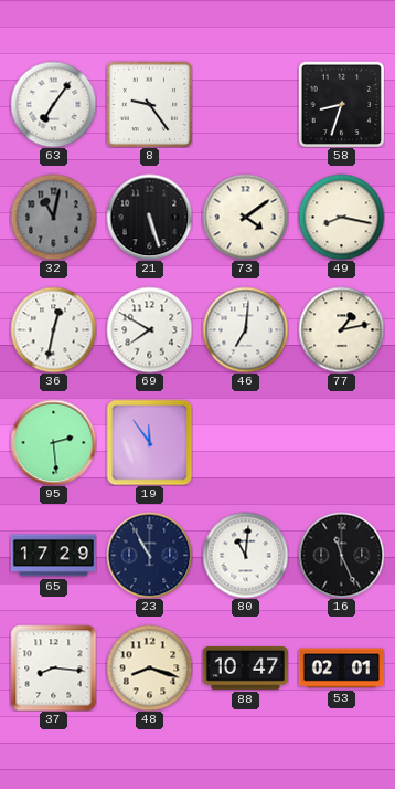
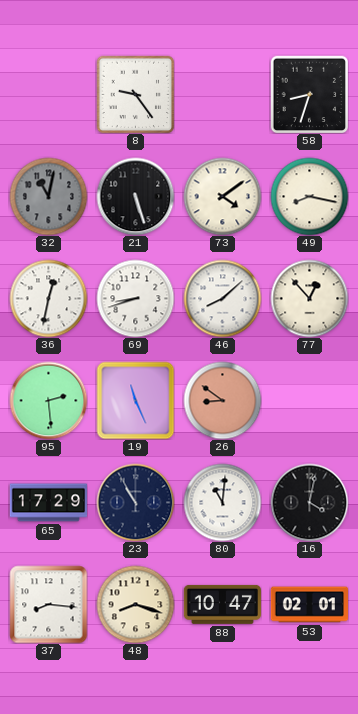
63: 7:06 -> none
69: 7:50 -> 8:42
46: 7:01 -> 8:08
77: 1:13 -> 12:53
19: 11:54 -> 11:26
26: none -> 8:51
16: 11:26 -> 4:02
